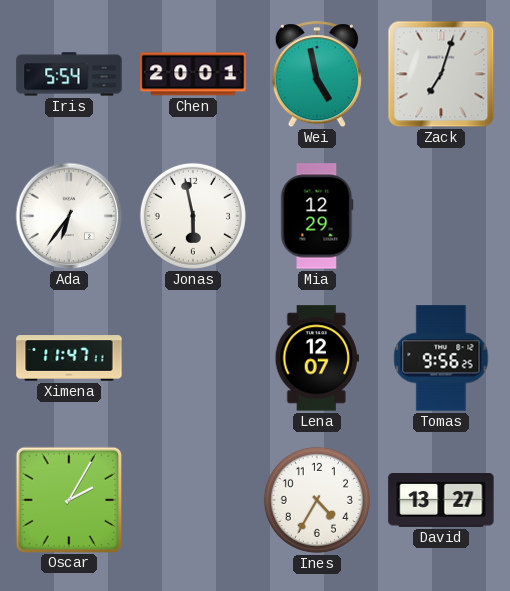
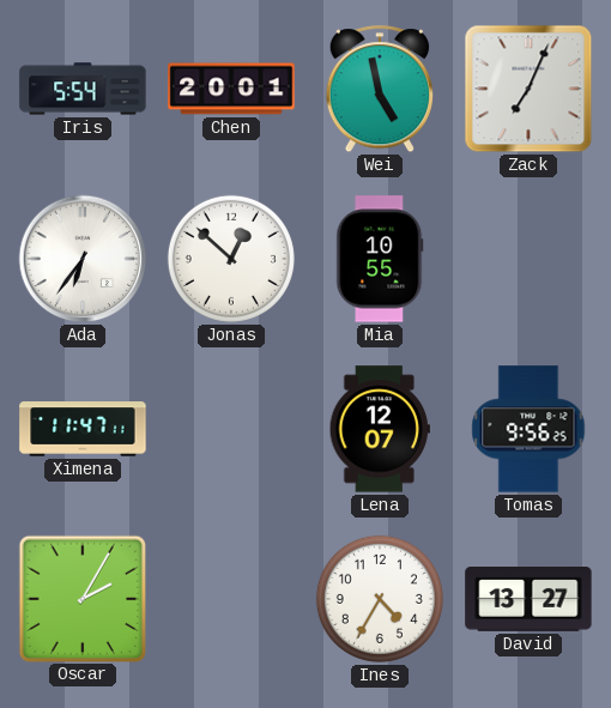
Zack: 7:03 -> 7:04
Jonas: 5:58 -> 12:52
Mia: 12:29 -> 10:55
